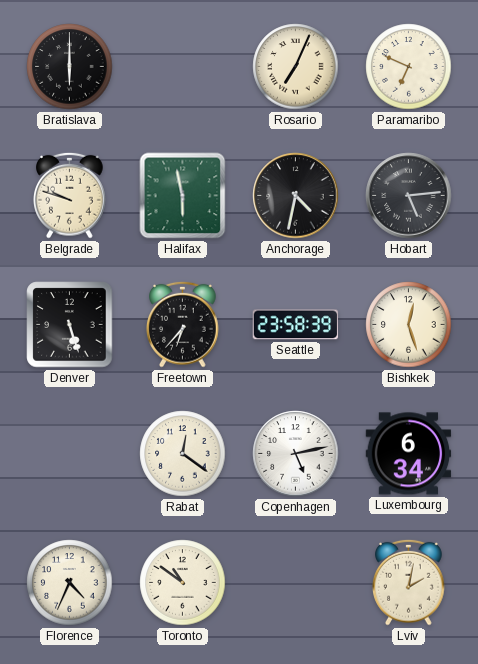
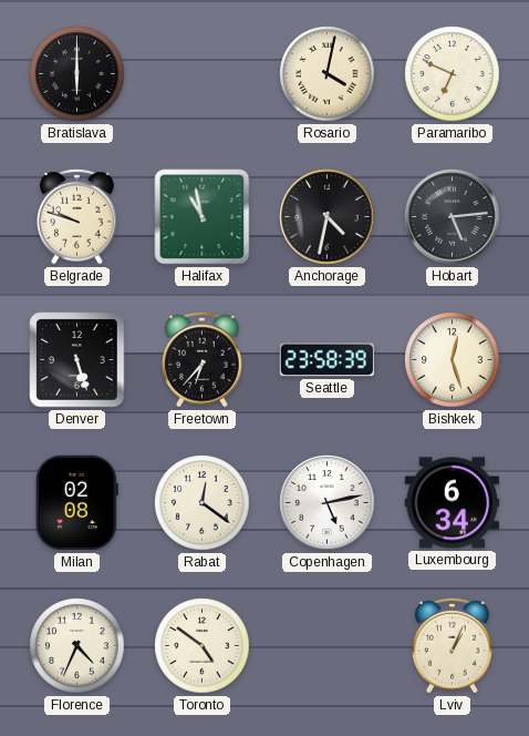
Rosario: 7:04 -> 4:02
Halifax: 5:58 -> 10:58
Milan: none -> 02:08
Toronto: 10:51 -> 4:51
Lviv: 2:02 -> 1:04
